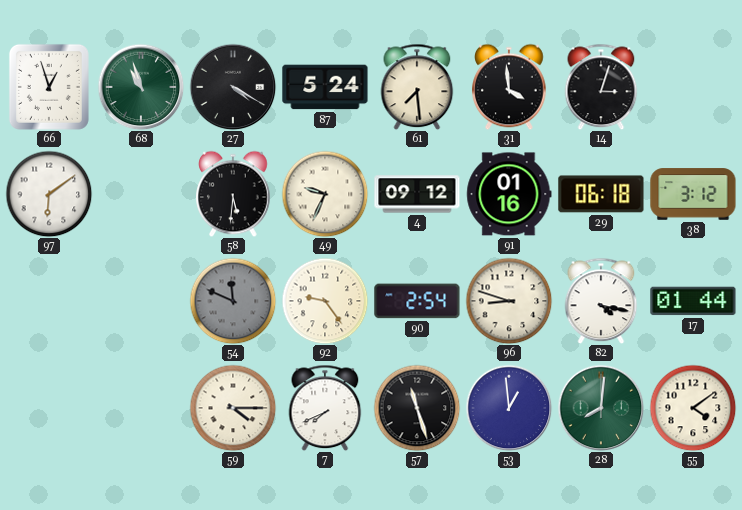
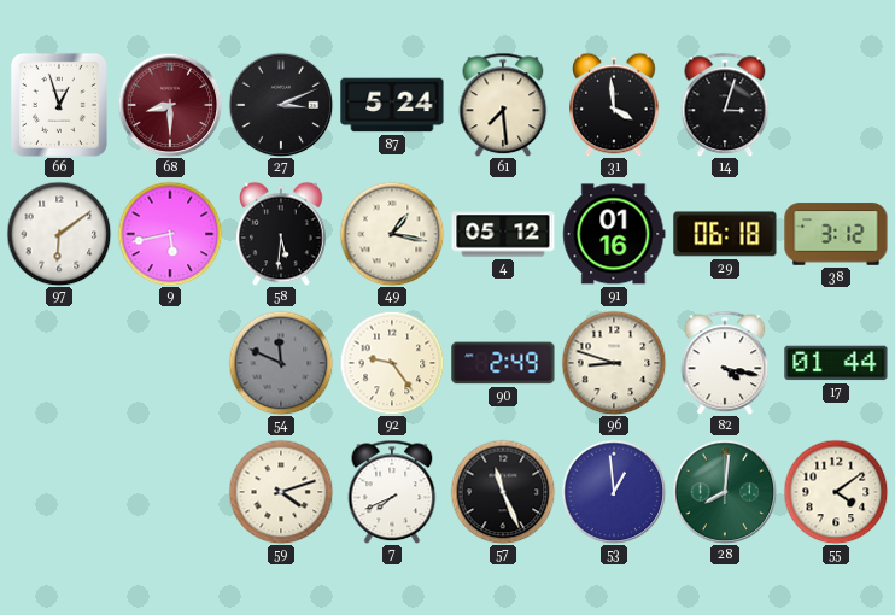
68: 10:57 -> 8:30
68 dial: green -> burgundy
27: 4:20 -> 3:11
9: none -> 5:43
49: 9:34 -> 1:17
4: 09:12 -> 05:12
90: 2:54 -> 2:49
59: 4:15 -> 4:12
57: 11:27 -> 11:26
